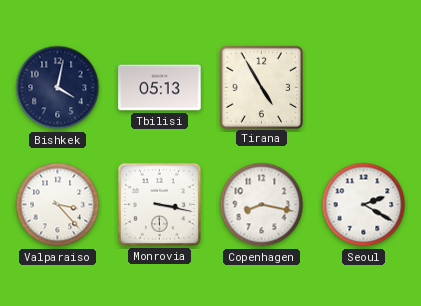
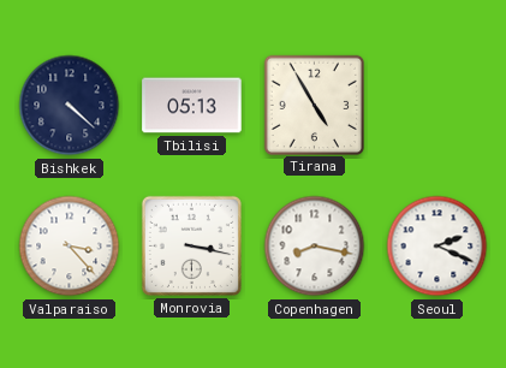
Bishkek: 4:02 -> 4:22
Seoul: 2:20 -> 2:19
